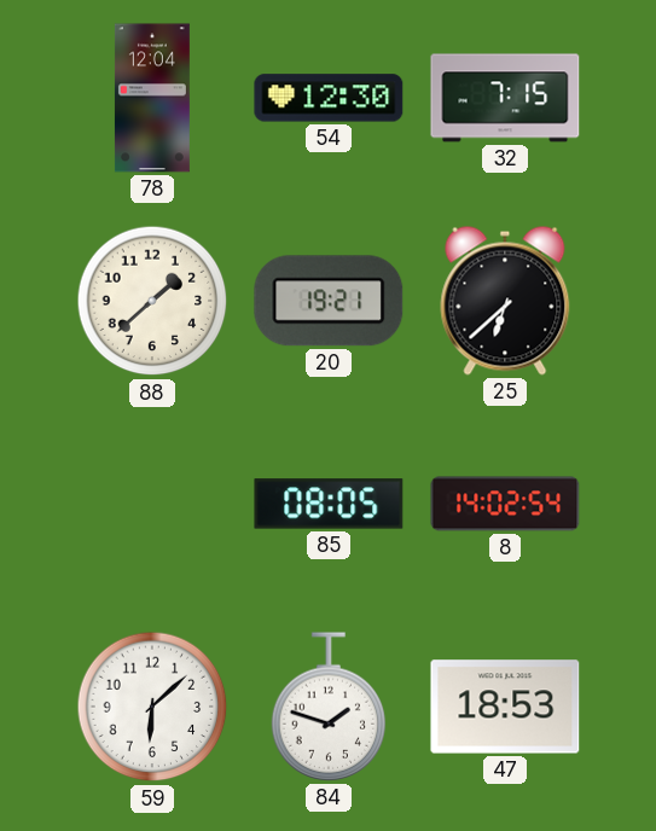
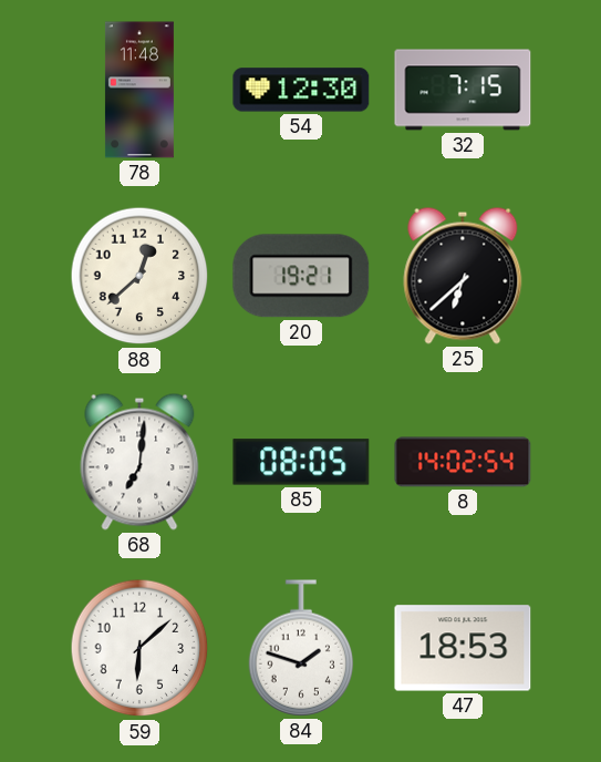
78: 12:04 -> 11:48
88: 1:38 -> 12:38
68: none -> 7:01
